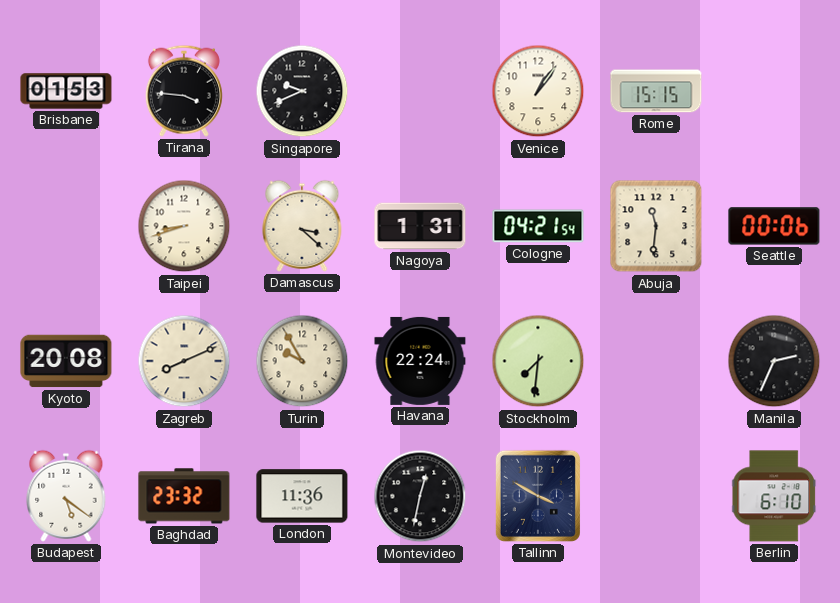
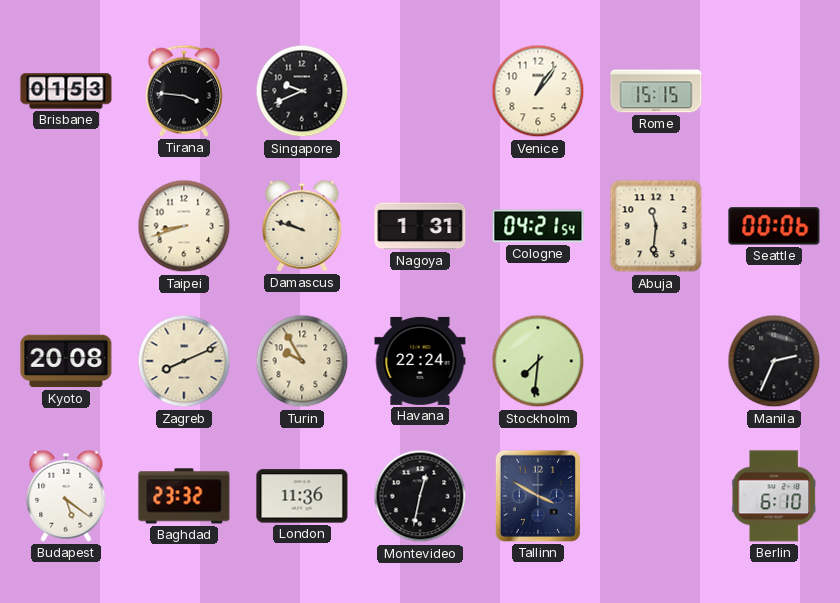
Damascus: 3:22 -> 9:48
